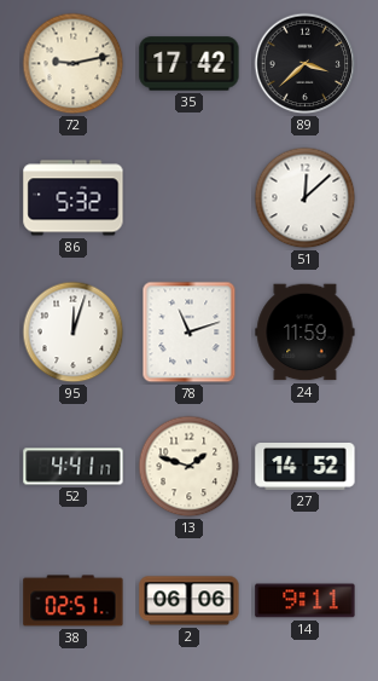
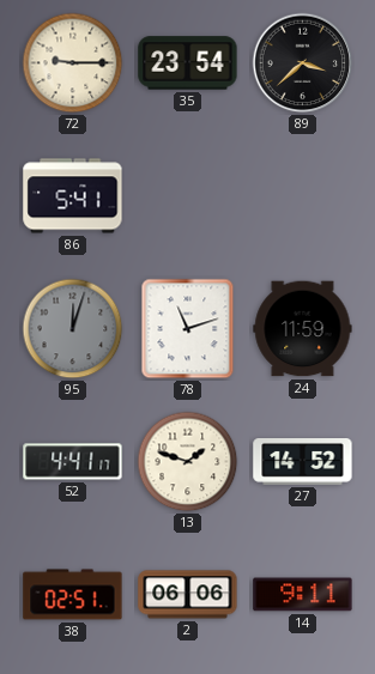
72: 9:13 -> 9:15
35: 17:42 -> 23:54
86: 5:32 -> 5:41
51: 12:08 -> none
95 dial: white -> grey
